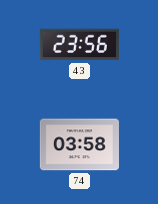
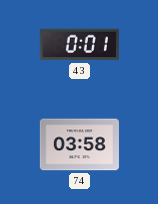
43: 23:56 -> 0:01
